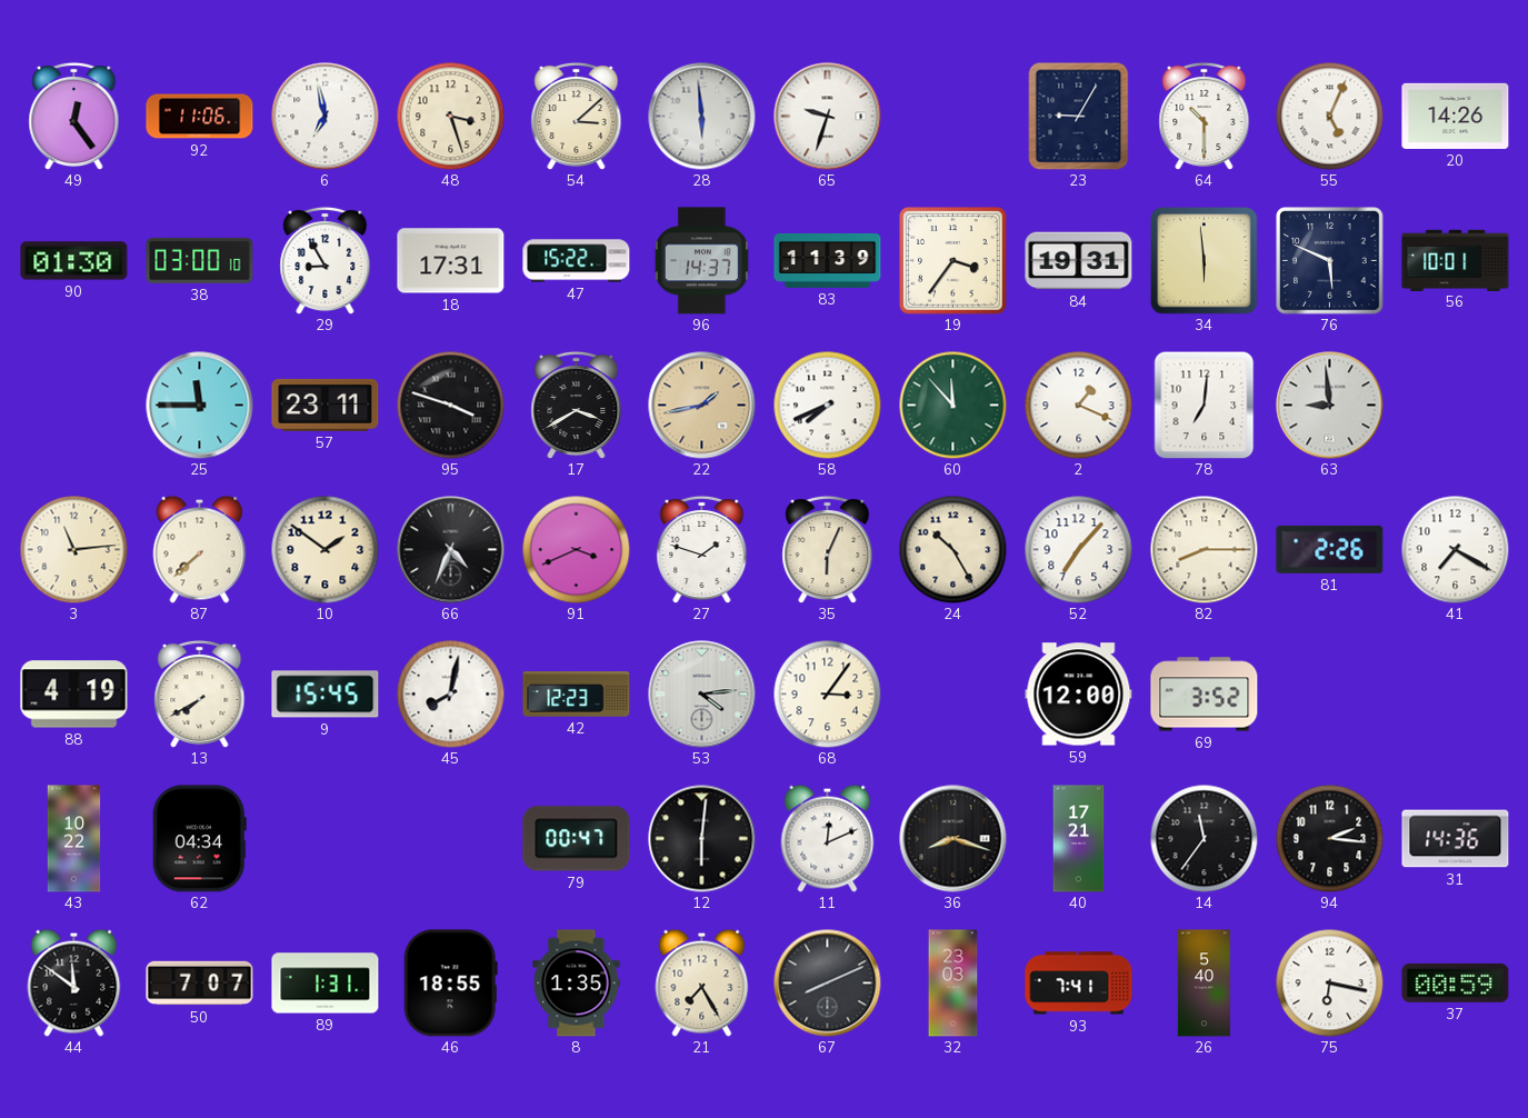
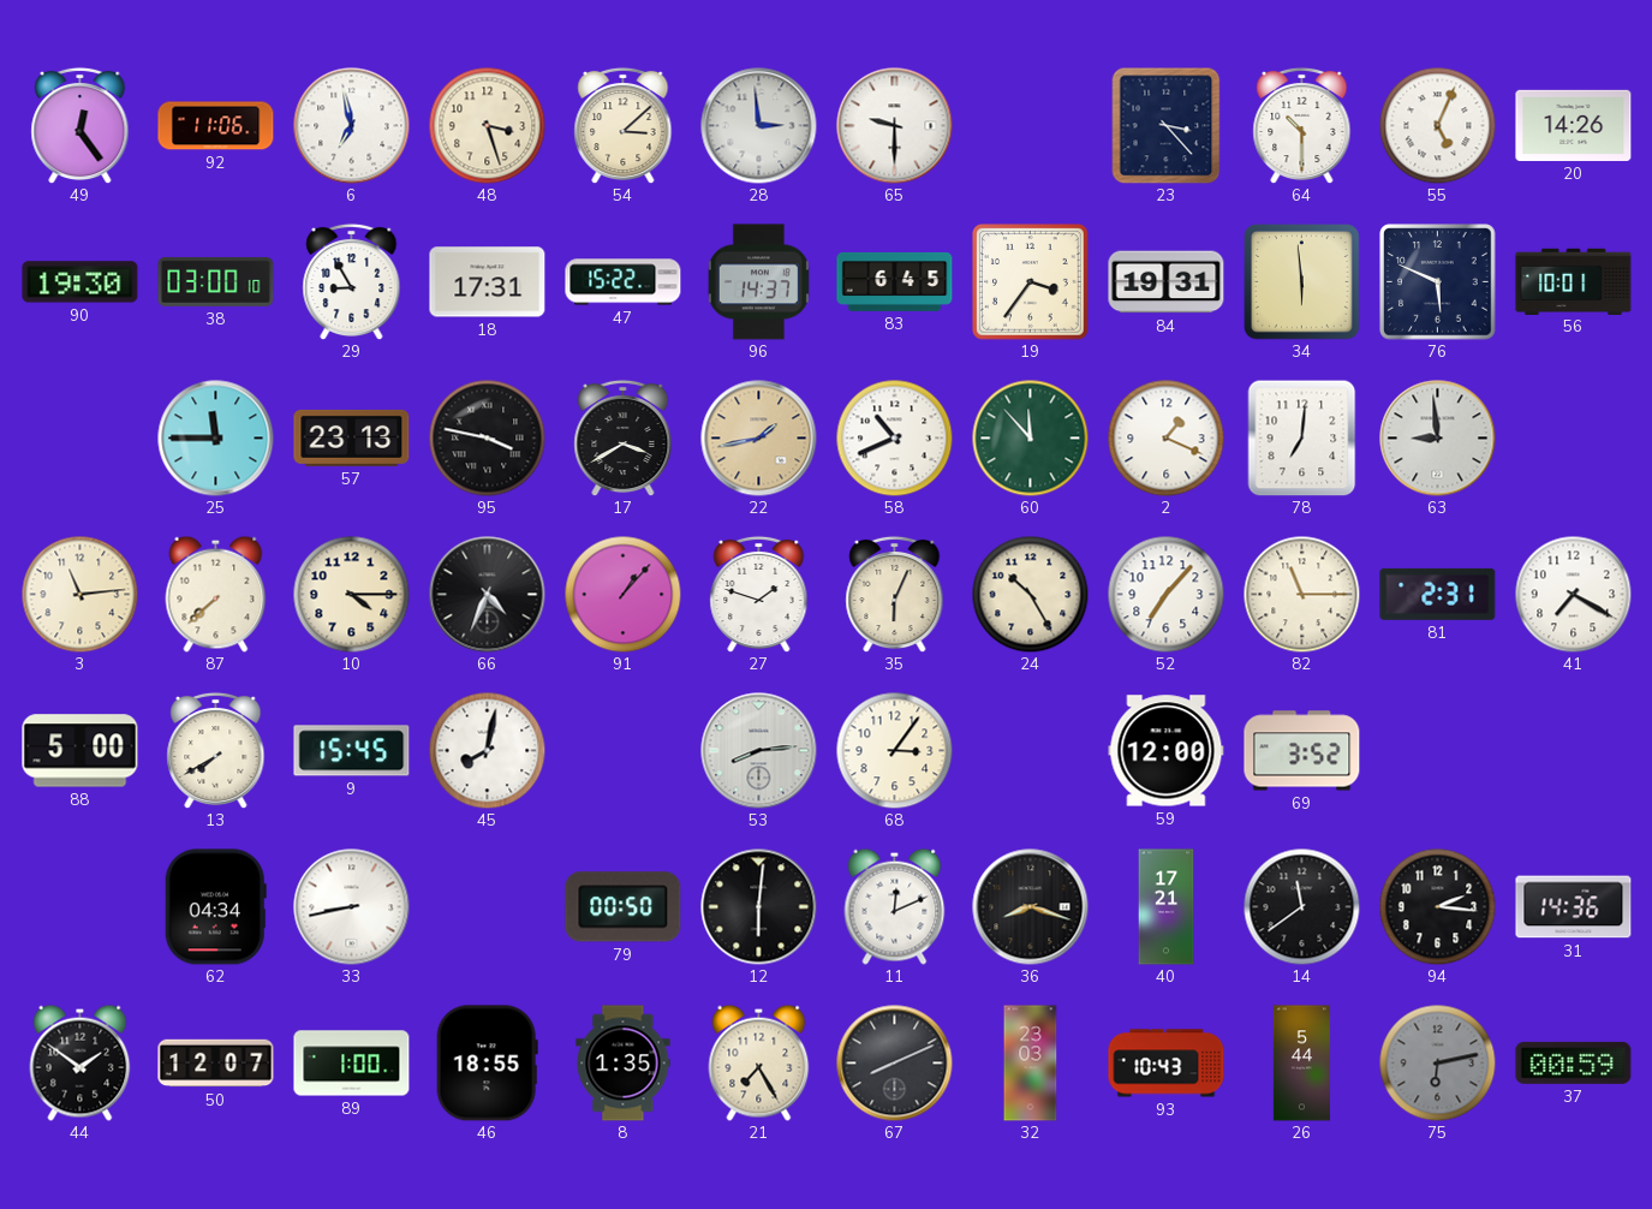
28: 5:59 -> 2:59
65: 9:33 -> 9:30
23: 9:05 -> 3:23
90: 01:30 -> 19:30
83: 11:39 -> 6:45
57: 23:11 -> 23:13
95: 3:48 -> 3:47
58: 7:41 -> 10:41
10: 1:51 -> 4:15
91: 3:41 -> 1:07
82: 8:15 -> 11:15
81: 2:26 -> 2:31
88: 4:19 -> 5:00
42: 12:23 -> none
53: 4:14 -> 8:14
43: 10:22 -> none
33: none -> 8:43
79: 00:47 -> 00:50
14: 11:36 -> 11:39
44: 11:51 -> 1:51
50: 7:07 -> 12:07
89: 1:31 -> 1:00
93: 7:41 -> 10:43
26: 5:40 -> 5:44
75: 6:17 -> 6:13
75 dial: white -> grey
